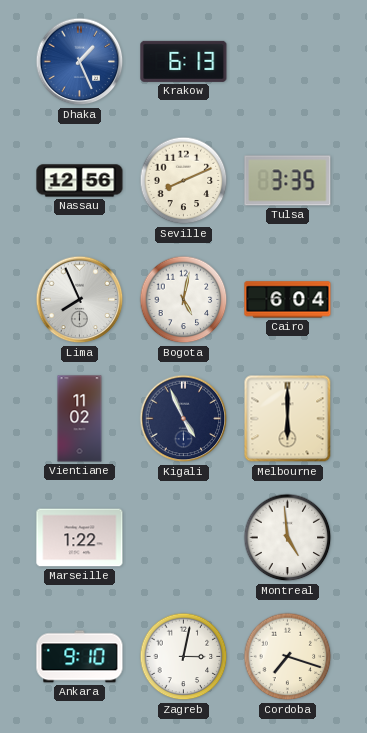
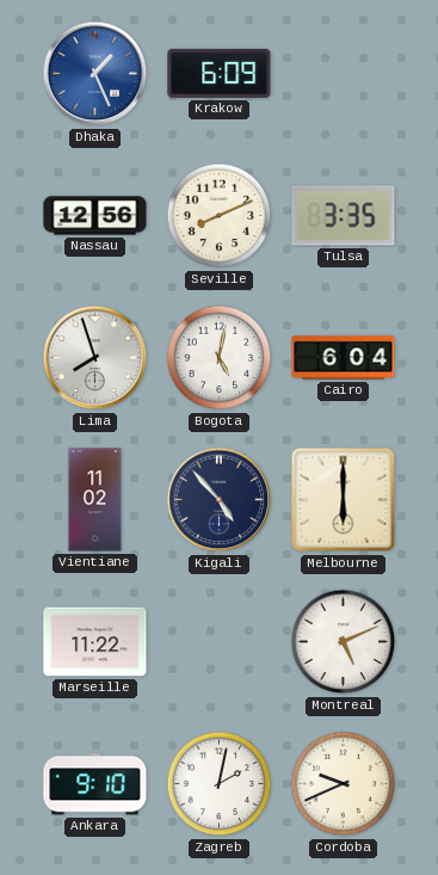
Krakow: 6:13 -> 6:09
Lima: 7:56 -> 7:57
Kigali: 4:56 -> 4:53
Marseille: 1:22 -> 11:22
Montreal: 4:59 -> 5:11
Zagreb: 3:02 -> 2:02
Cordoba: 7:18 -> 9:41
